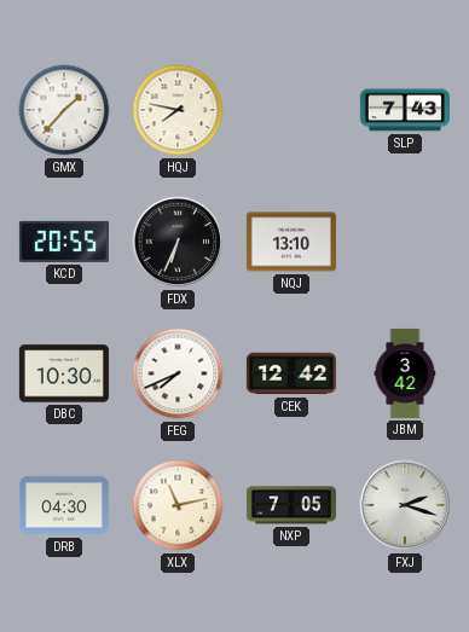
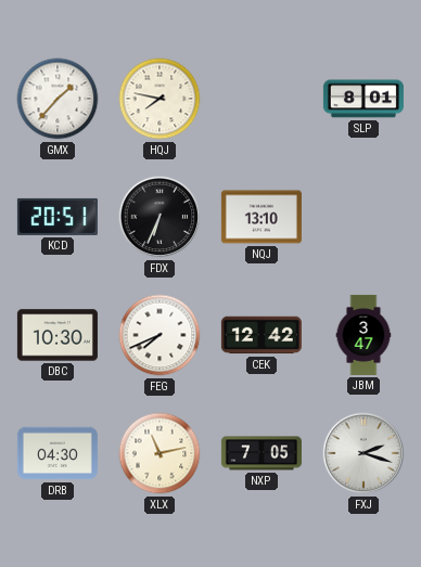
SLP: 7:43 -> 8:01
KCD: 20:55 -> 20:51
JBM: 3:42 -> 3:47
